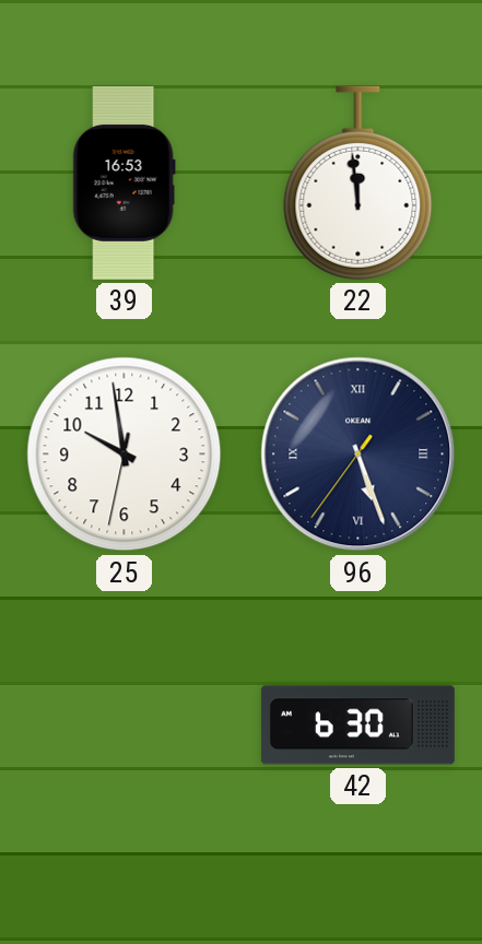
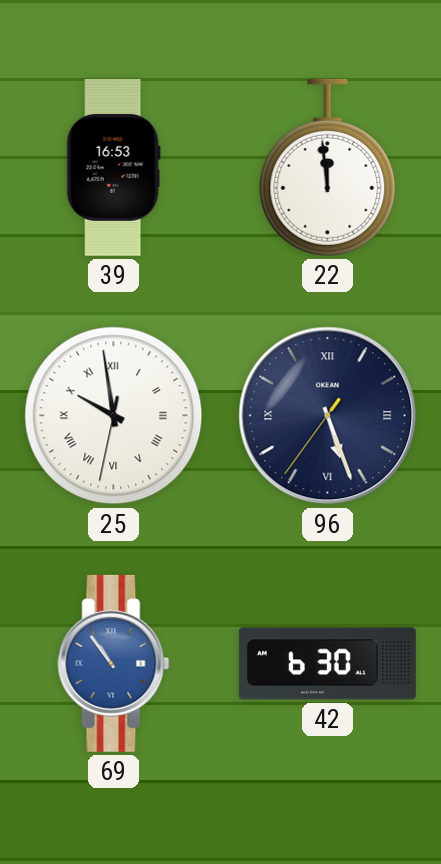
25 numerals: Arabic -> Roman
69: none -> 10:54
